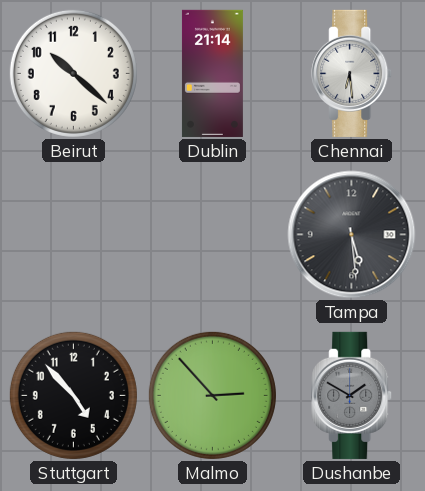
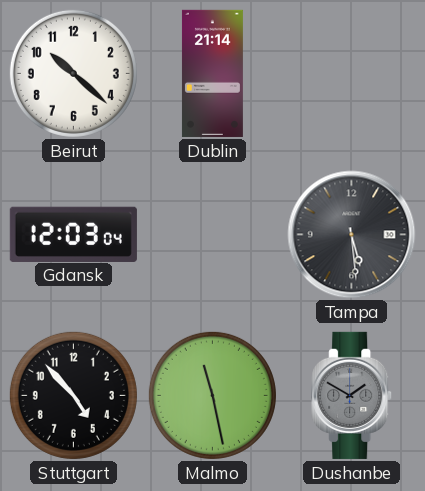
Chennai: 6:29 -> none
Gdansk: none -> 12:03
Malmo: 2:53 -> 11:28
